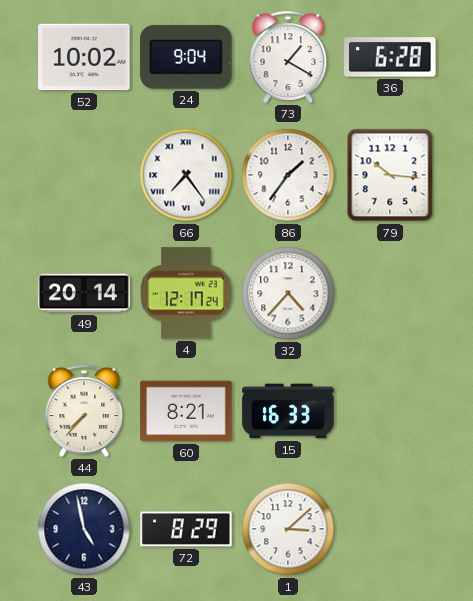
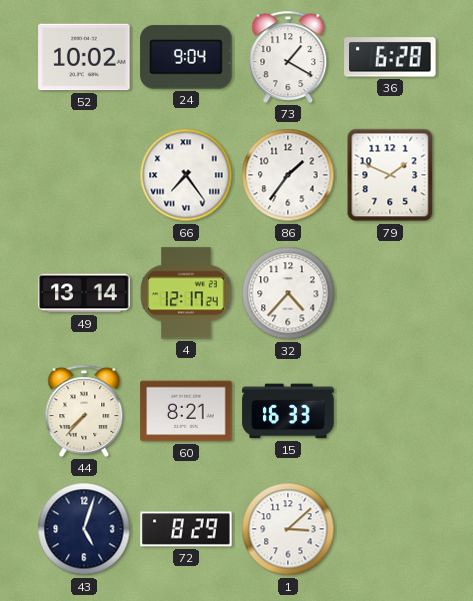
79: 10:16 -> 1:49
49: 20:14 -> 13:14
43: 4:58 -> 5:03
